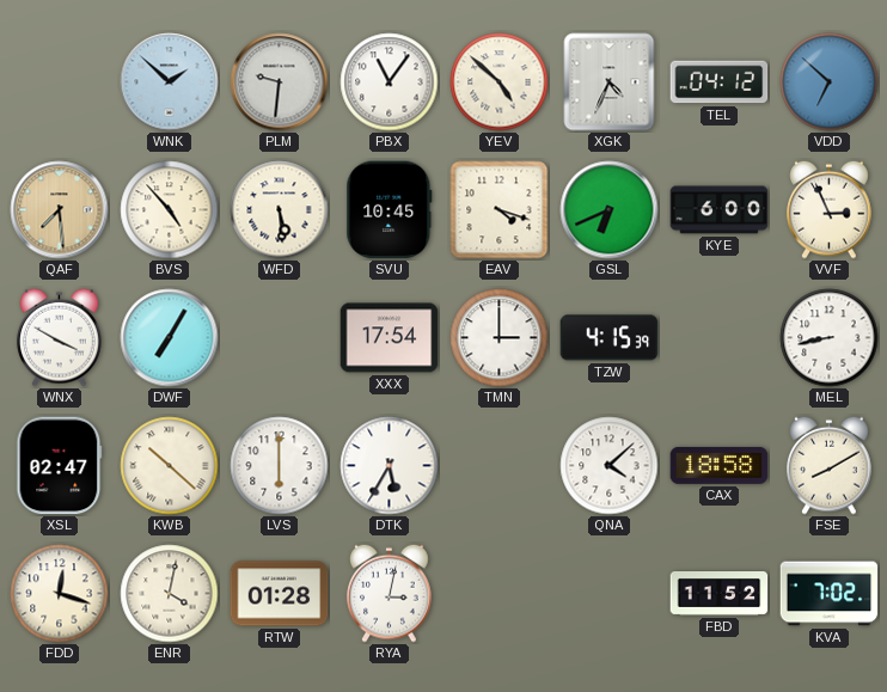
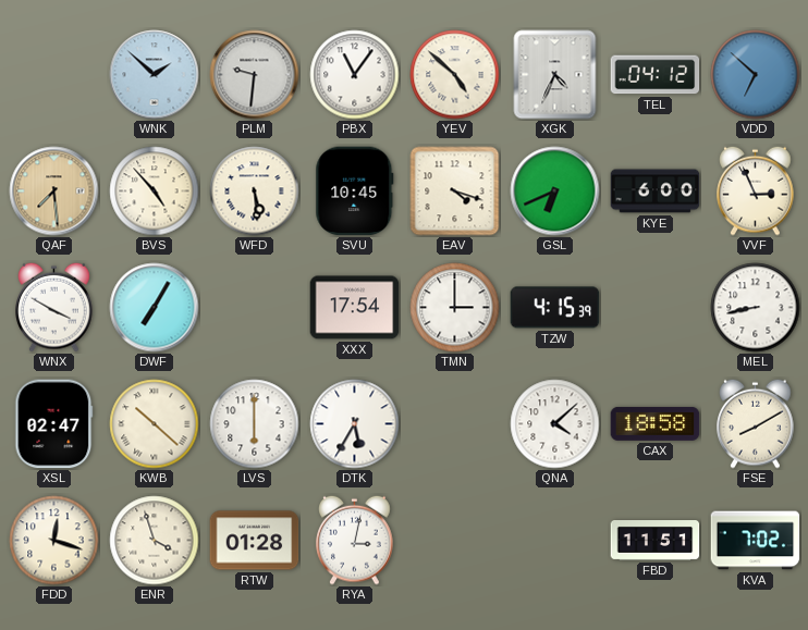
ENR: 4:02 -> 3:57
FBD: 11:52 -> 11:51
